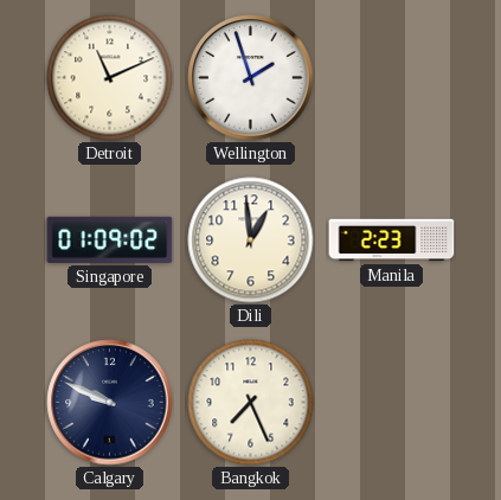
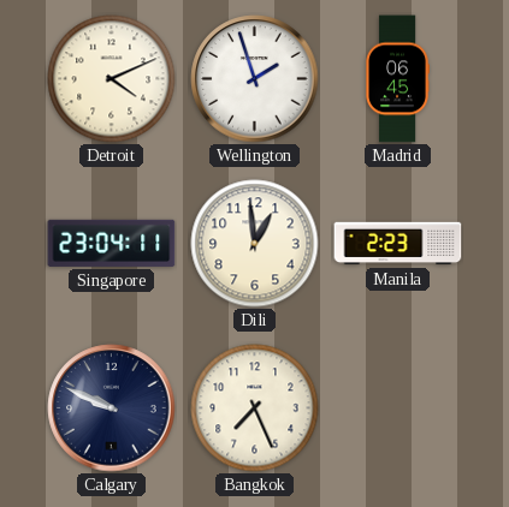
Detroit: 11:11 -> 4:11
Madrid: none -> 06:45
Singapore: 01:09 -> 23:04
